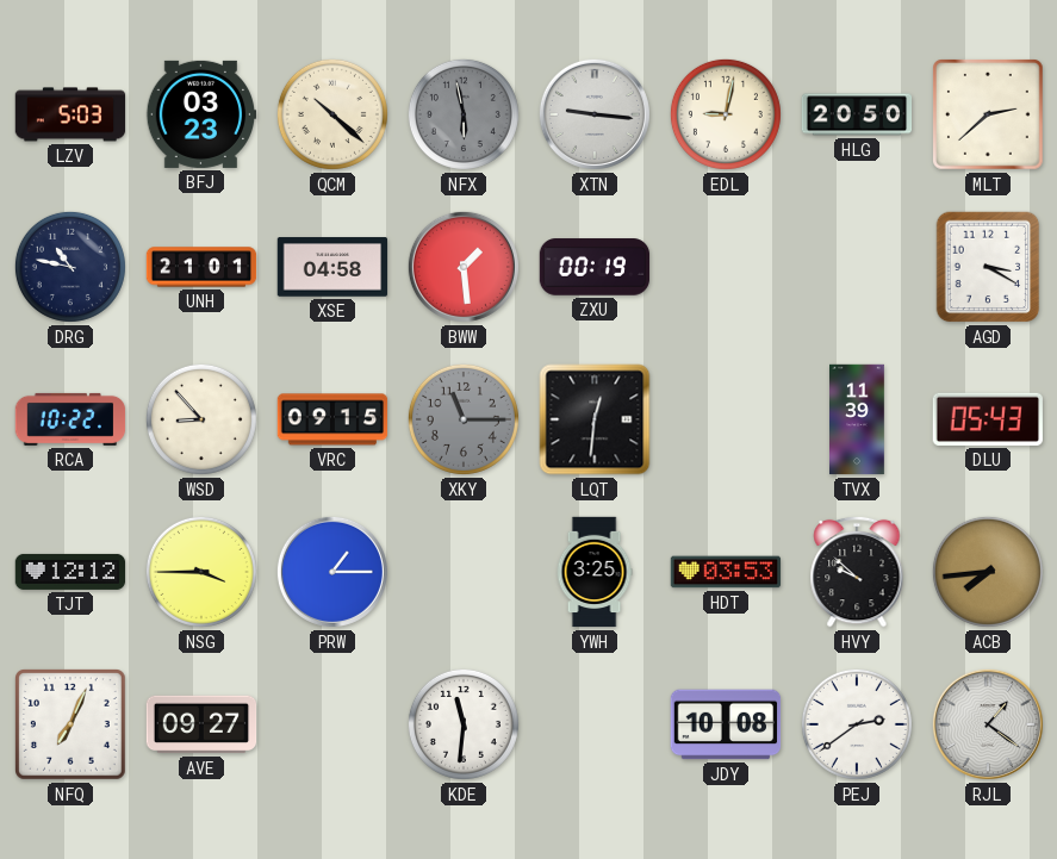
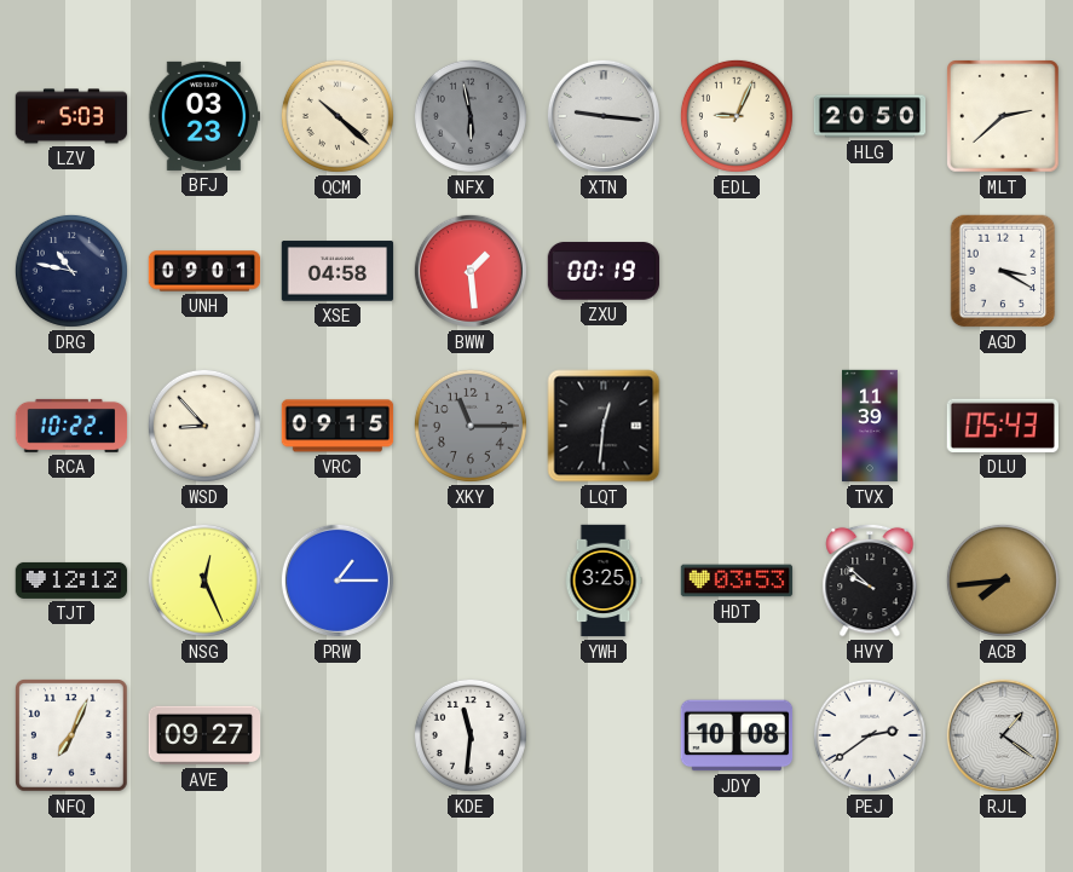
EDL: 9:02 -> 9:04
UNH: 21:01 -> 09:01
NSG: 3:45 -> 12:26
